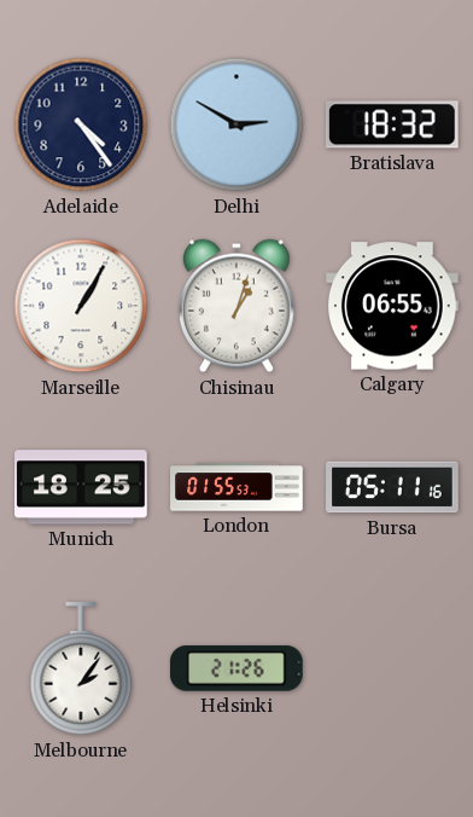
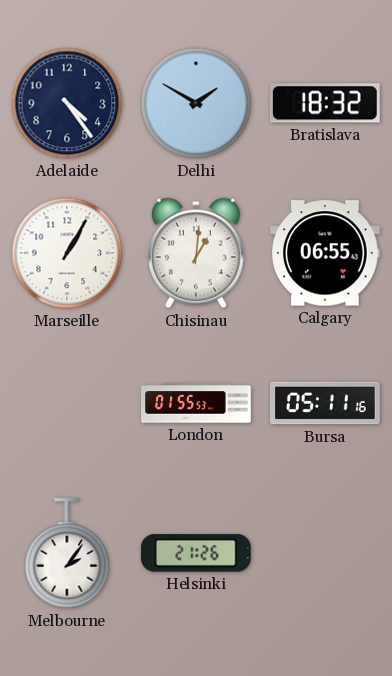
Delhi: 2:50 -> 1:50
Chisinau: 1:03 -> 1:01
Munich: 18:25 -> none
